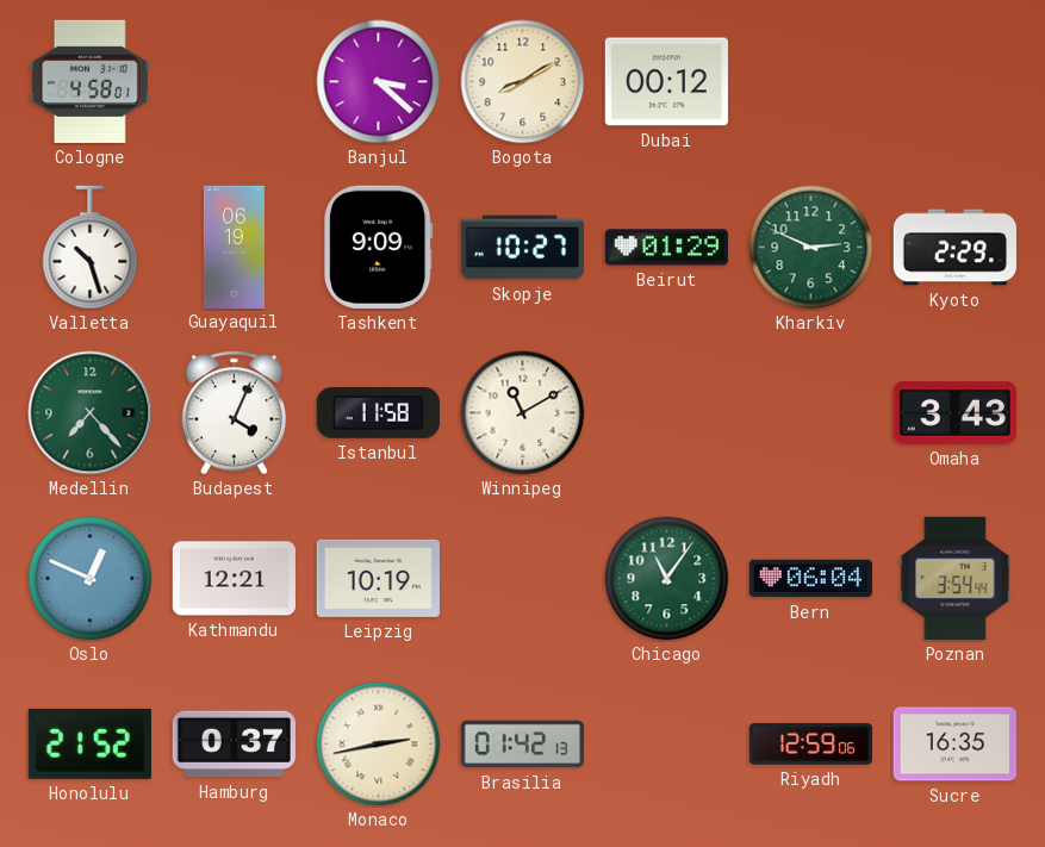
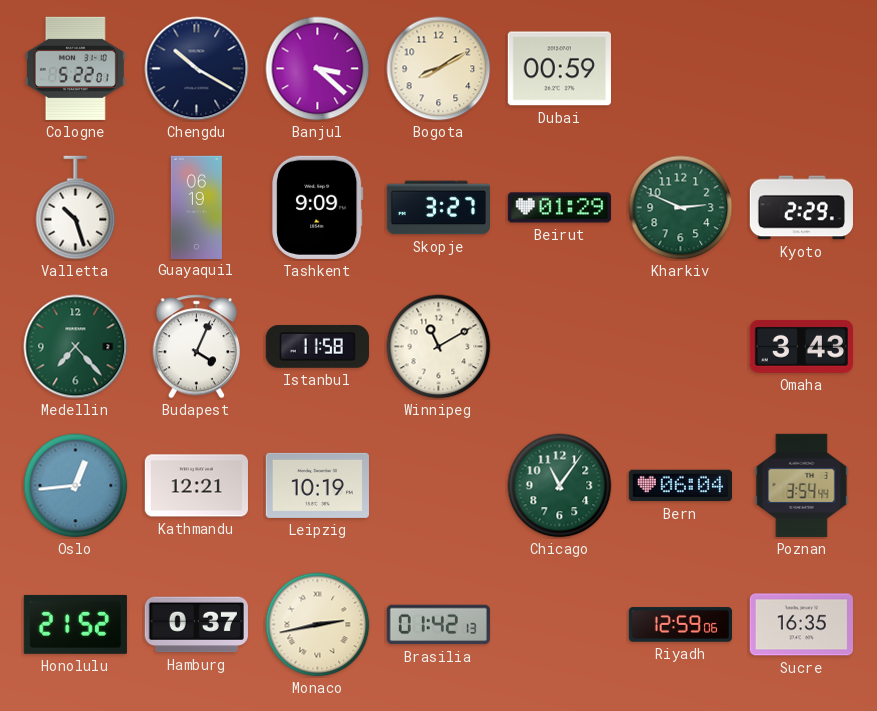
Cologne: 4:58 -> 5:22
Chengdu: none -> 10:20
Dubai: 00:12 -> 00:59
Skopje: 10:27 -> 3:27
Oslo: 12:49 -> 12:44
